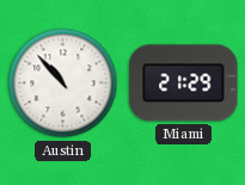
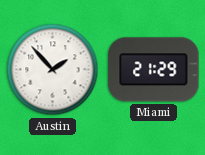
Austin: 10:53 -> 1:53
